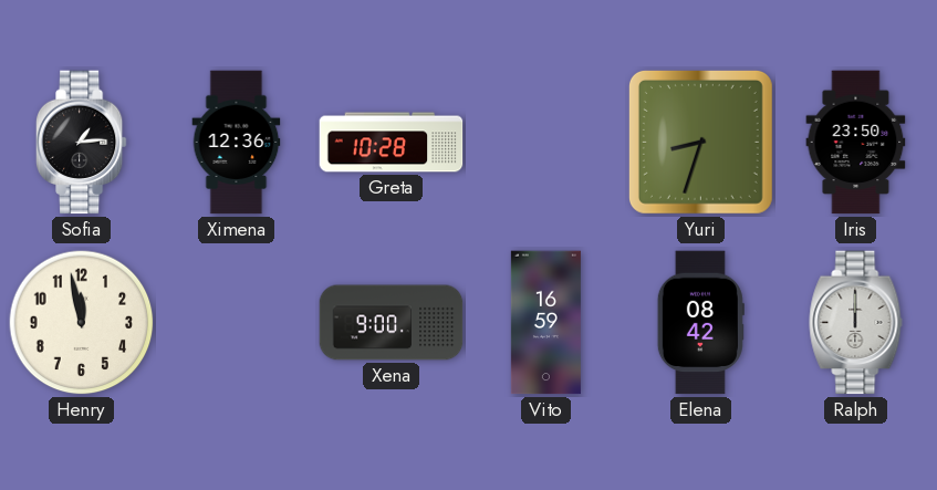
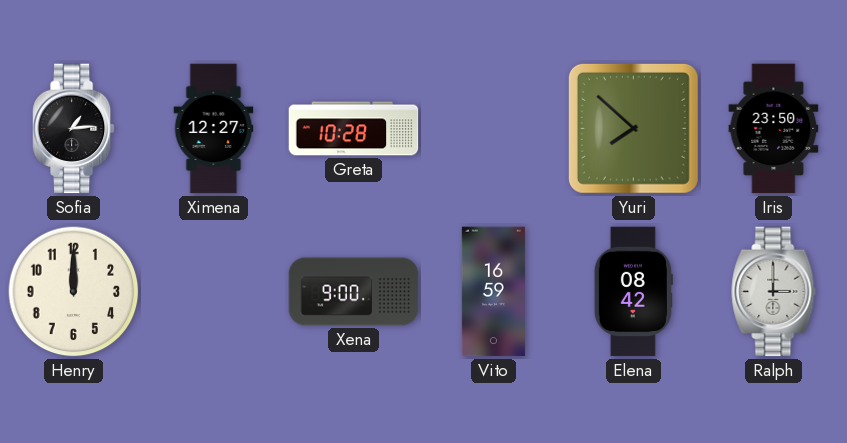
Ximena: 12:36 -> 12:27
Yuri: 8:33 -> 7:52
Henry: 11:58 -> 12:00
Ralph: 12:00 -> 3:00
